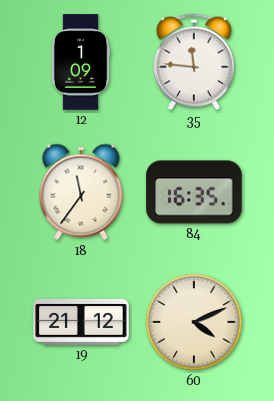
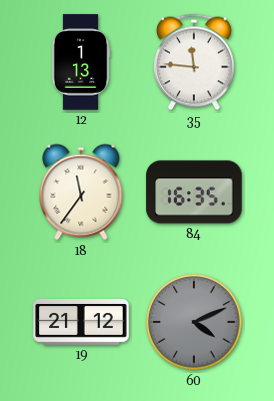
12: 1:09 -> 1:13
60 dial: cream -> grey
